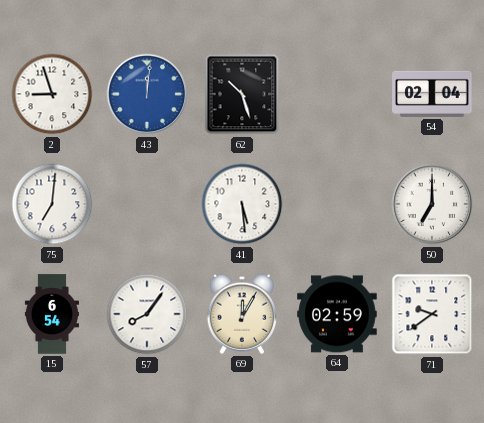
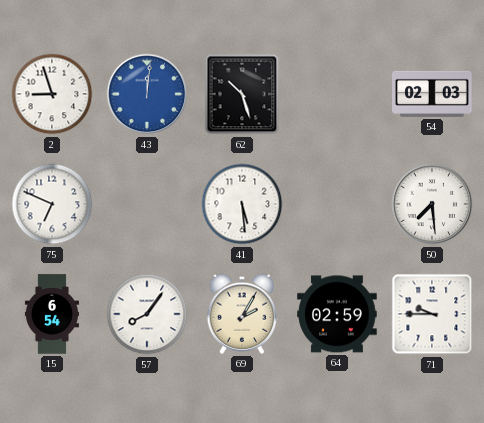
54: 02:04 -> 02:03
75: 7:01 -> 6:49
50: 7:00 -> 7:29
69: 12:05 -> 2:05
71: 9:39 -> 9:45
